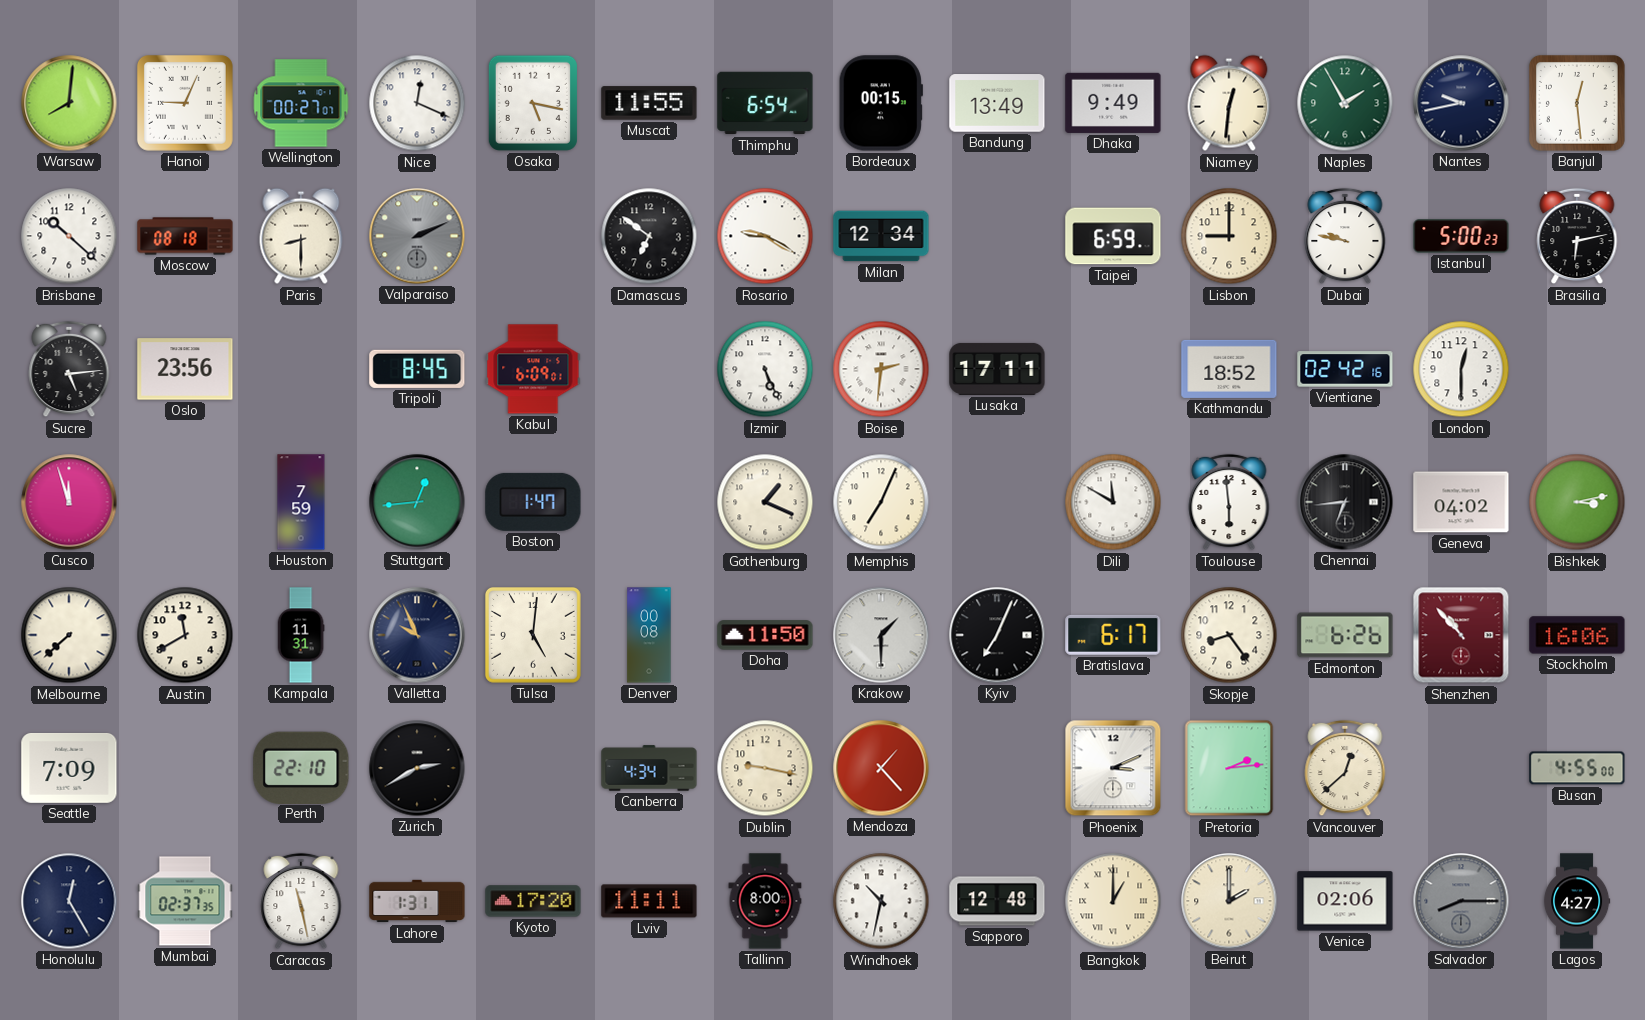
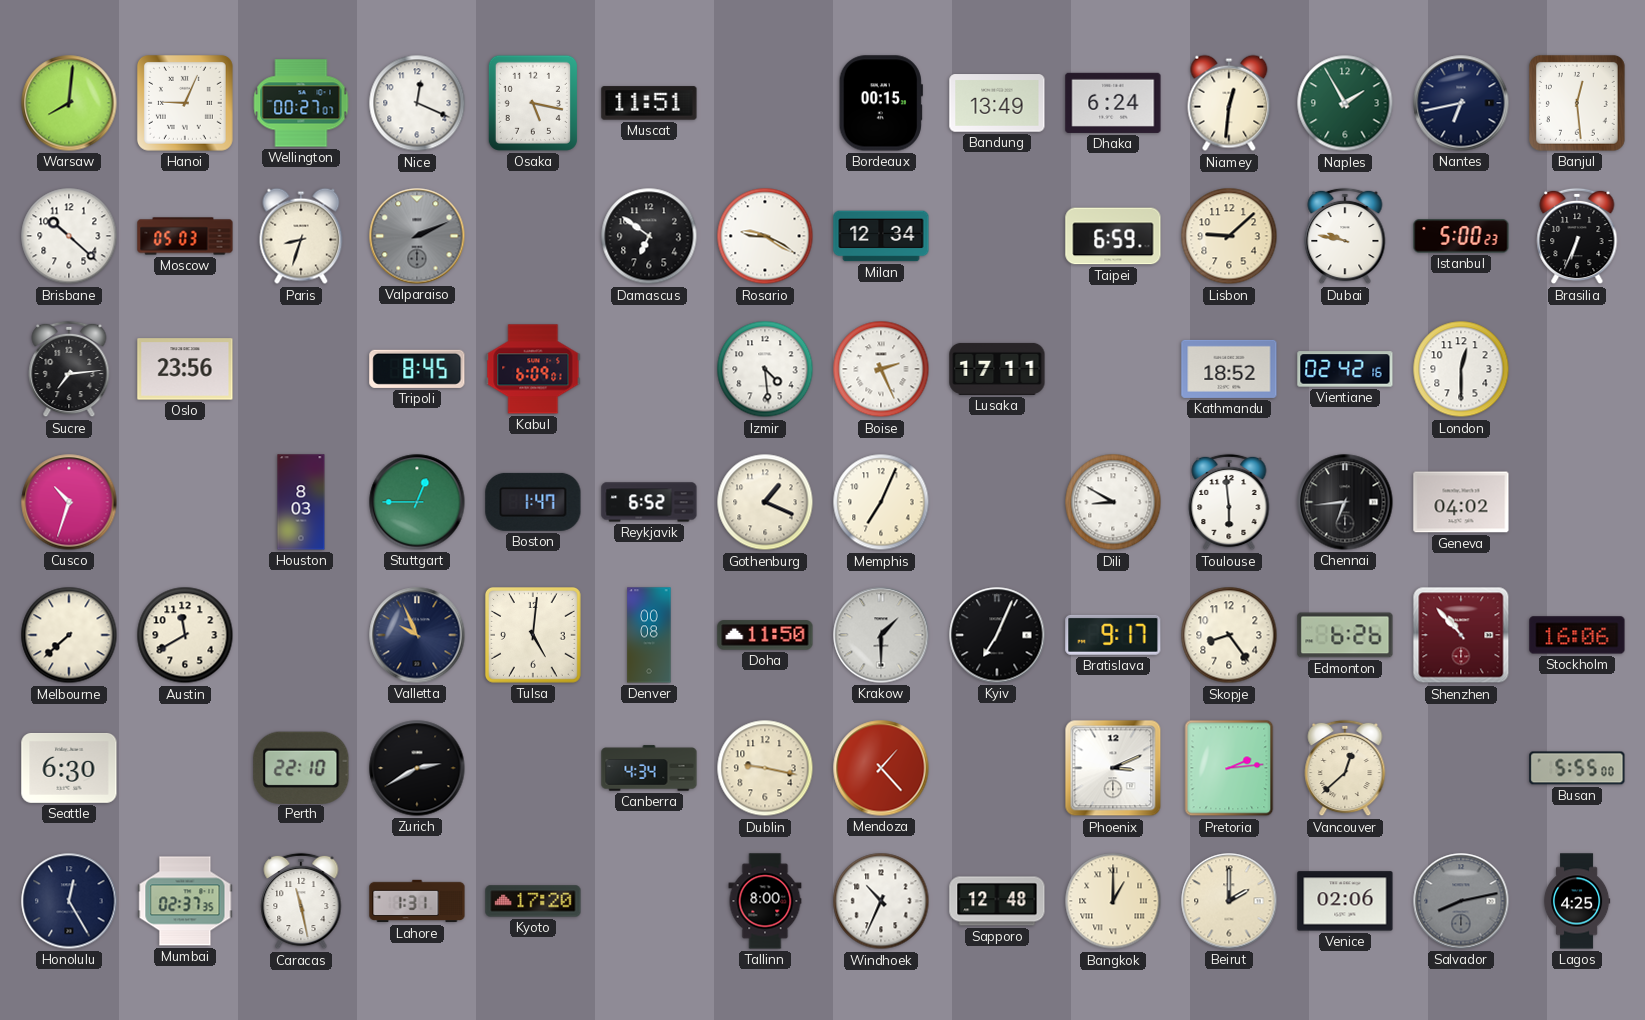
Muscat: 11:55 -> 11:51
Thimphu: 6:54 -> none
Dhaka: 9:49 -> 6:24
Nantes: 9:43 -> 6:43
Moscow: 08:18 -> 05:03
Paris: 8:30 -> 8:33
Lisbon: 9:00 -> 9:08
Brasilia: 6:13 -> 6:34
Sucre: 5:14 -> 7:14
Izmir: 5:26 -> 4:29
Boise: 2:31 -> 2:26
Cusco: 11:57 -> 10:33
Houston: 7:59 -> 8:03
Stuttgart: 12:44 -> 12:45
Reykjavik: none -> 6:52
Dili: 11:50 -> 8:50
Bishkek: 3:13 -> none
Kampala: 11:31 -> none
Bratislava: 6:17 -> 9:17
Seattle: 7:09 -> 6:30
Busan: 4:55 -> 5:55
Lviv: 11:11 -> none
Windhoek: 10:32 -> 10:34
Salvador: 8:15 -> 8:13
Lagos: 4:27 -> 4:25
